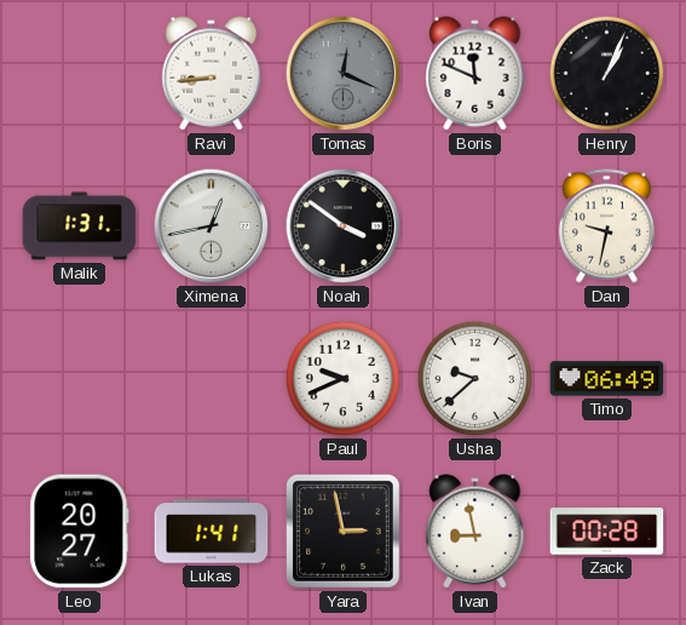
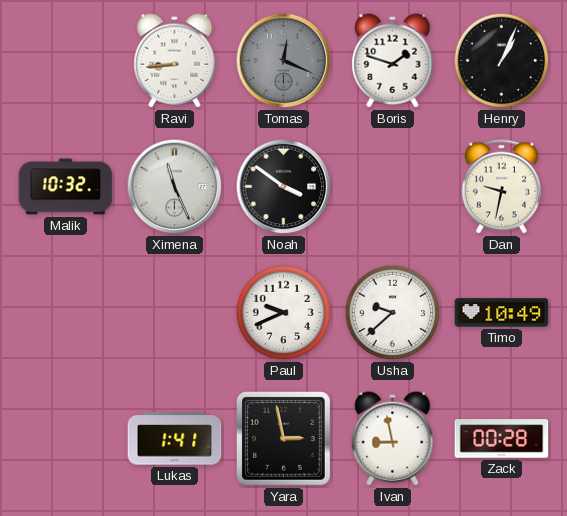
Boris: 11:49 -> 1:48
Malik: 1:31 -> 10:32
Ximena: 12:43 -> 11:26
Timo: 06:49 -> 10:49
Leo: 20:27 -> none
